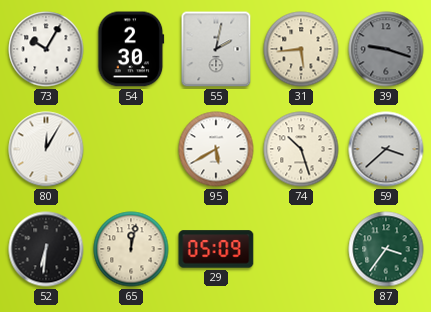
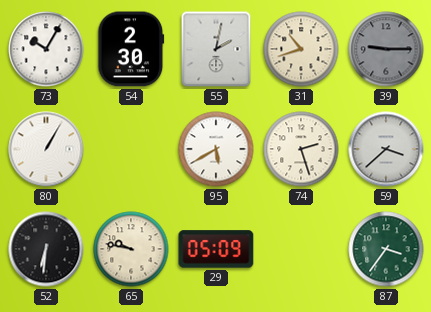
31: 5:44 -> 10:42
39: 9:18 -> 9:15
80: 12:05 -> 1:05
74: 10:27 -> 2:27
65: 12:02 -> 9:47
